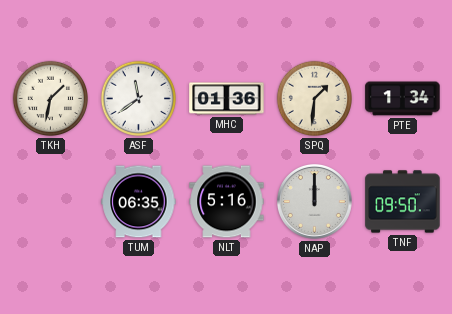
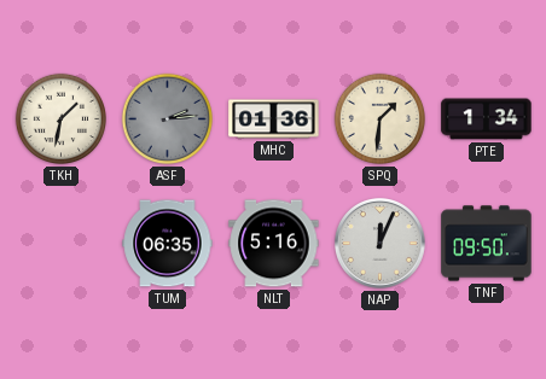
ASF: 11:39 -> 2:14
ASF dial: white -> grey
NAP: 12:00 -> 12:04
